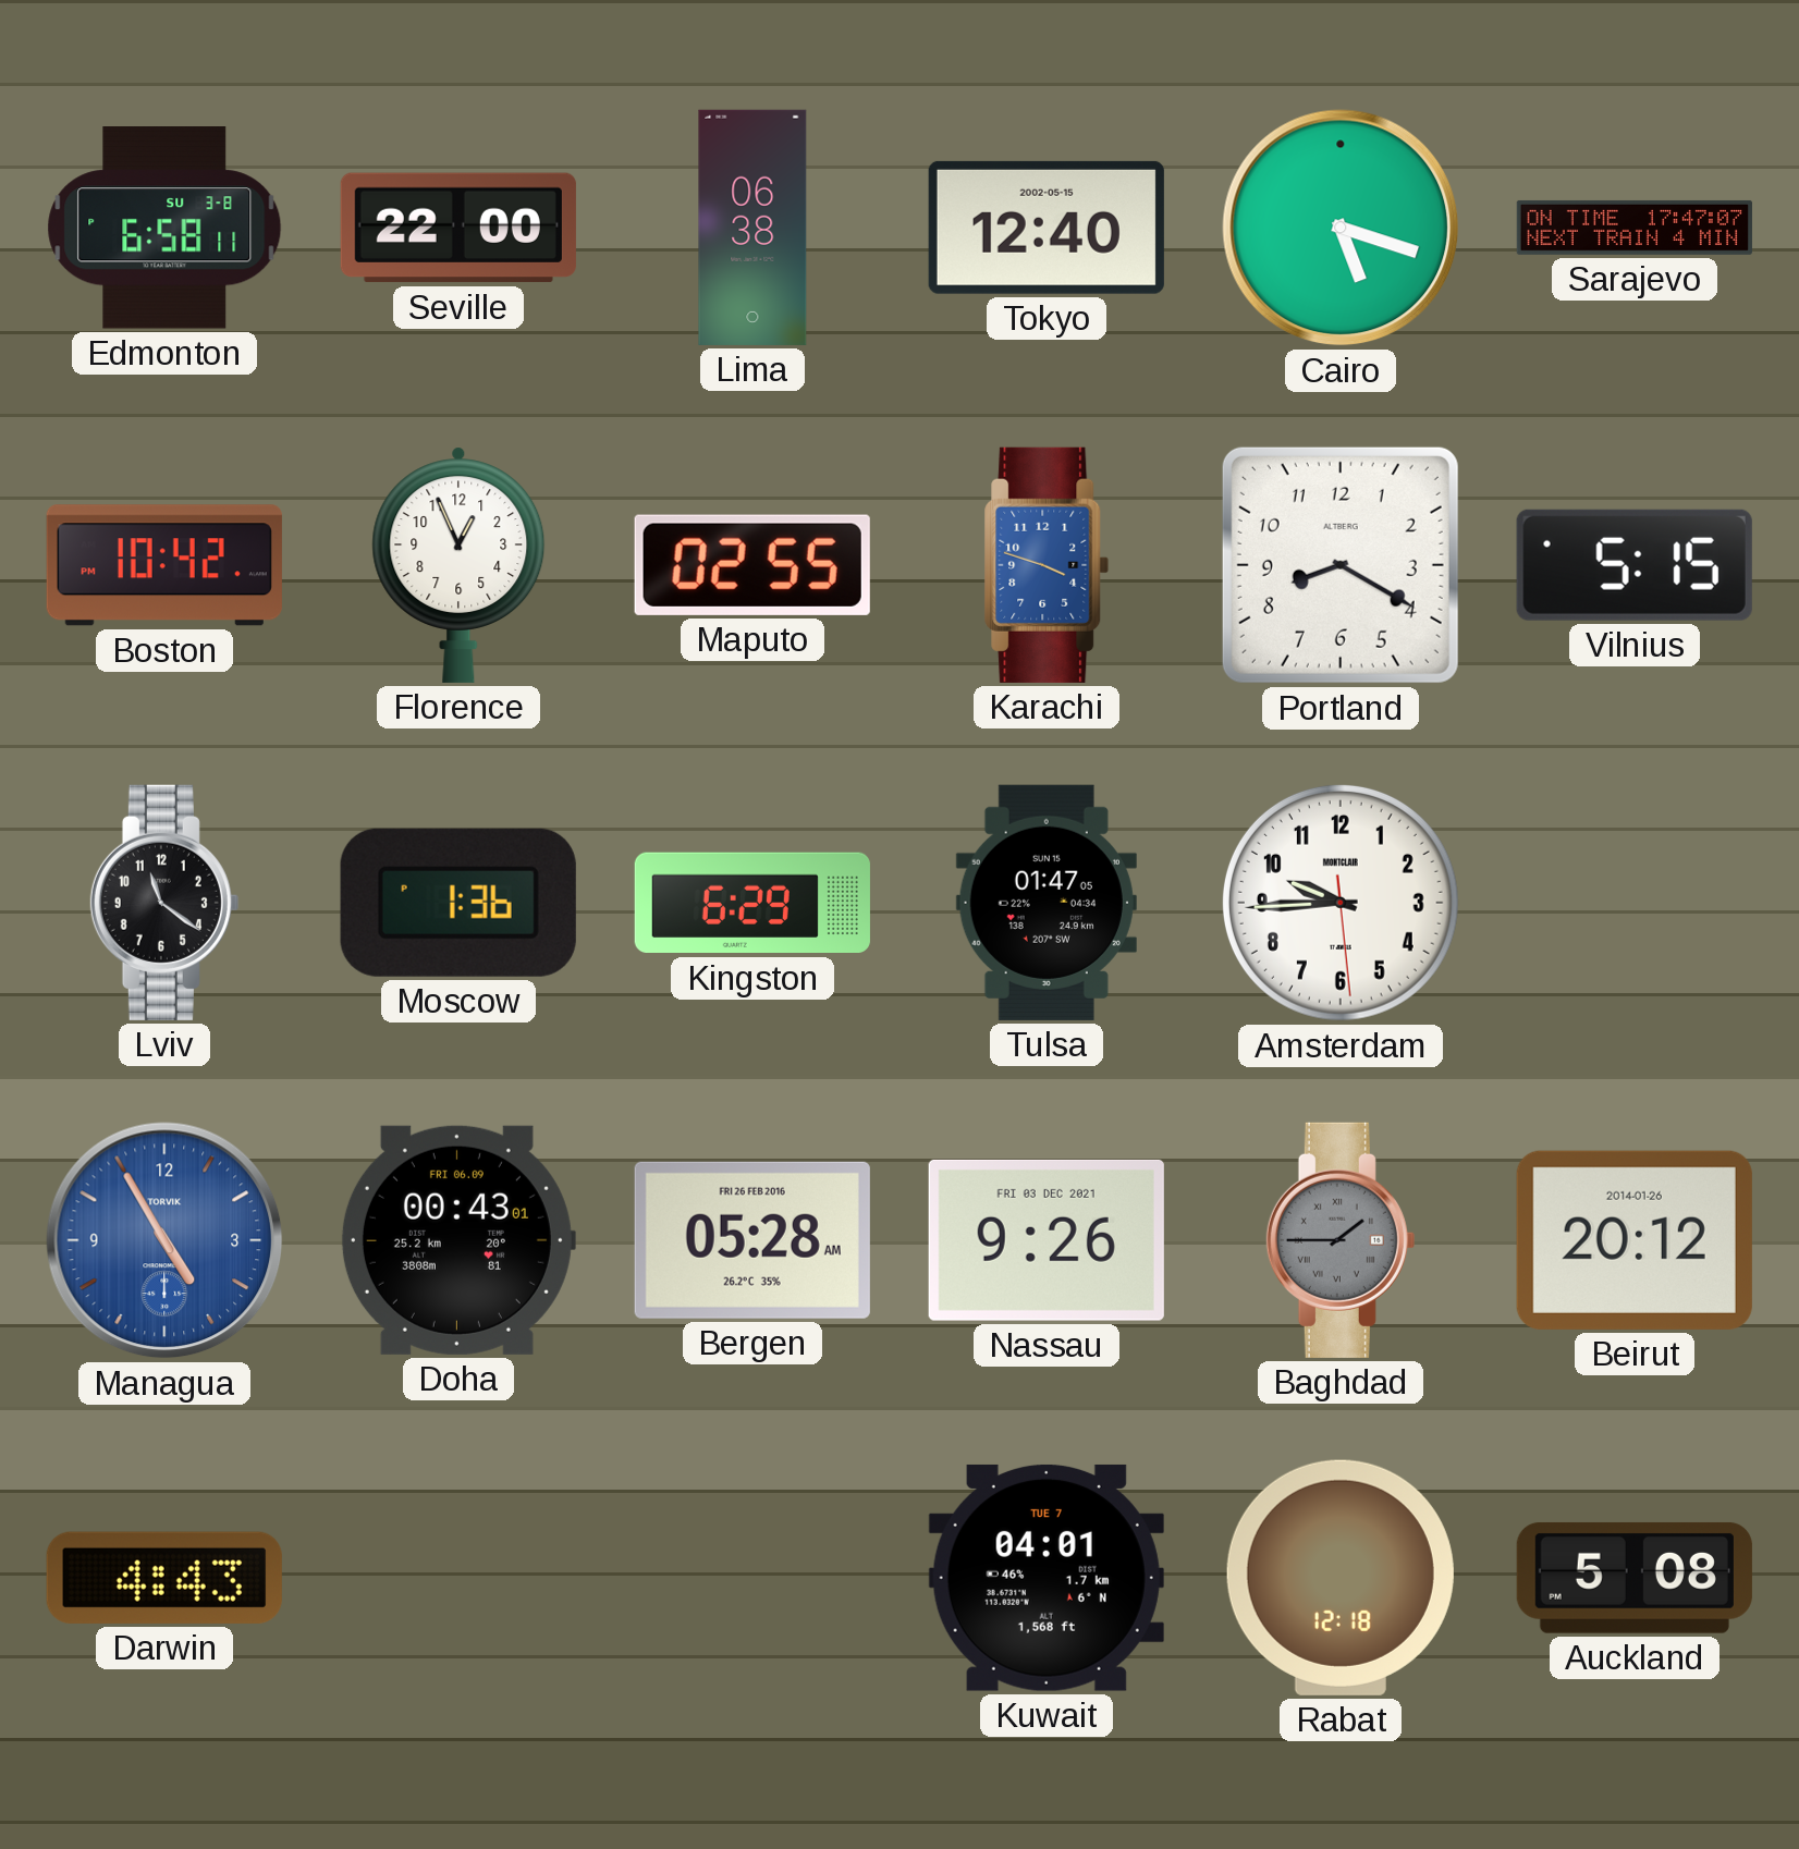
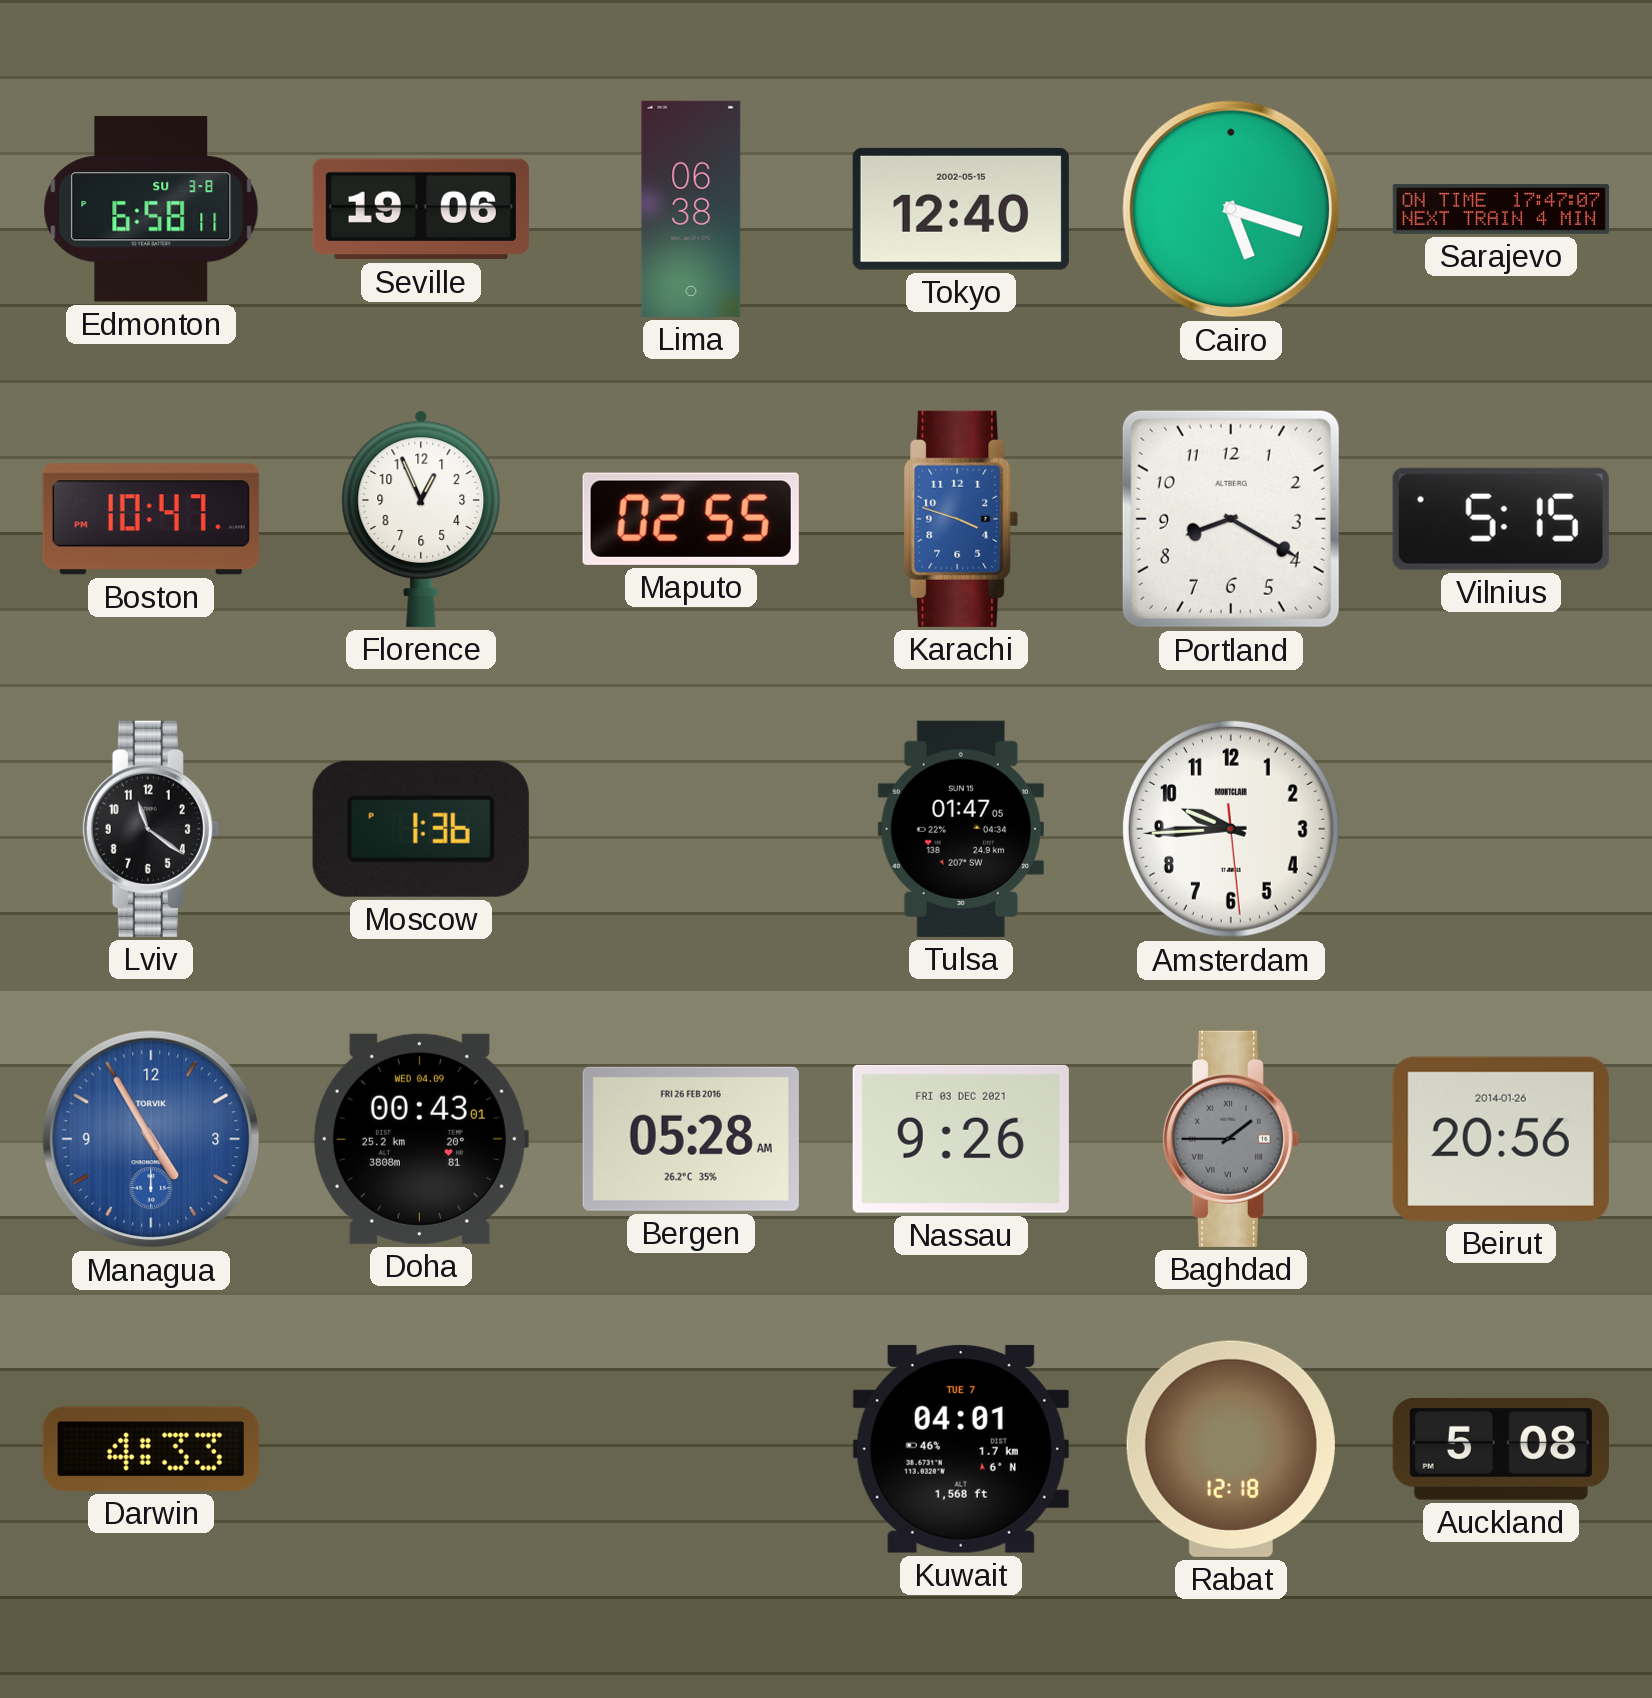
Seville: 22:00 -> 19:06
Boston: 10:42 -> 10:47
Kingston: 6:29 -> none
Doha date: FRI 06.09 -> WED 04.09
Beirut: 20:12 -> 20:56
Darwin: 4:43 -> 4:33
